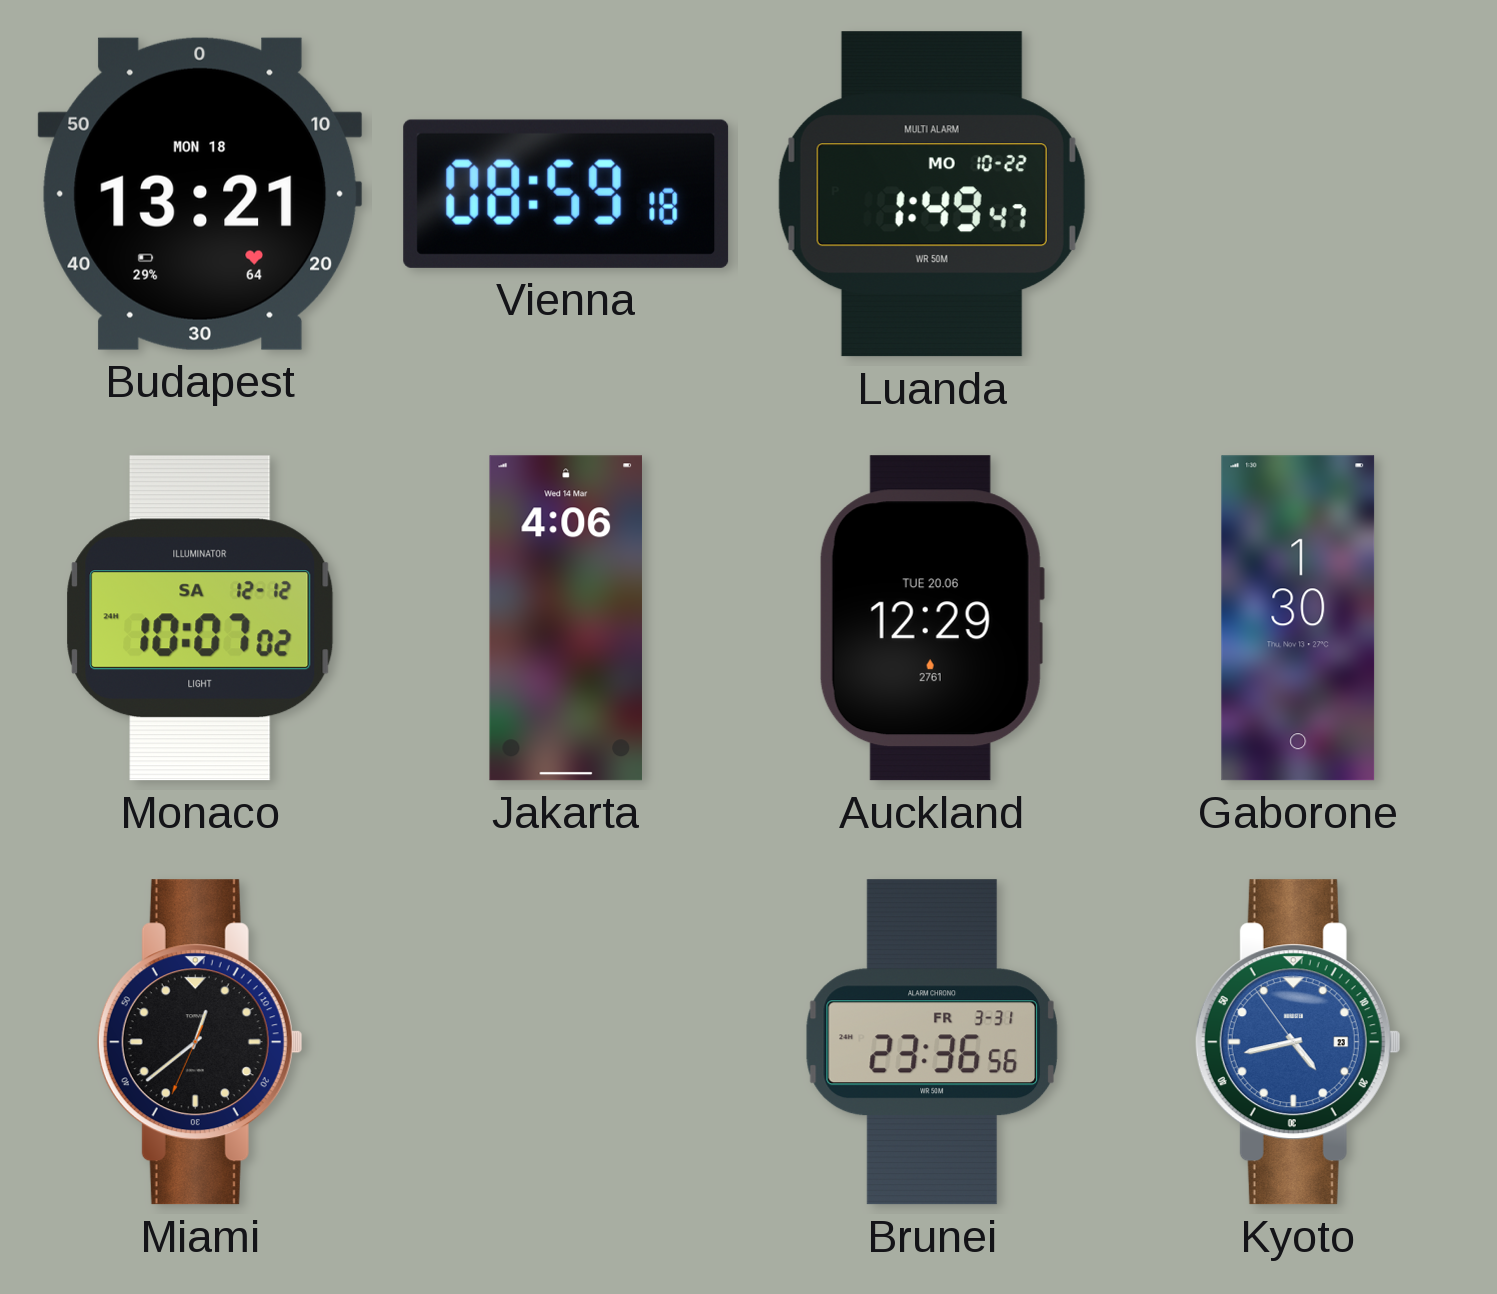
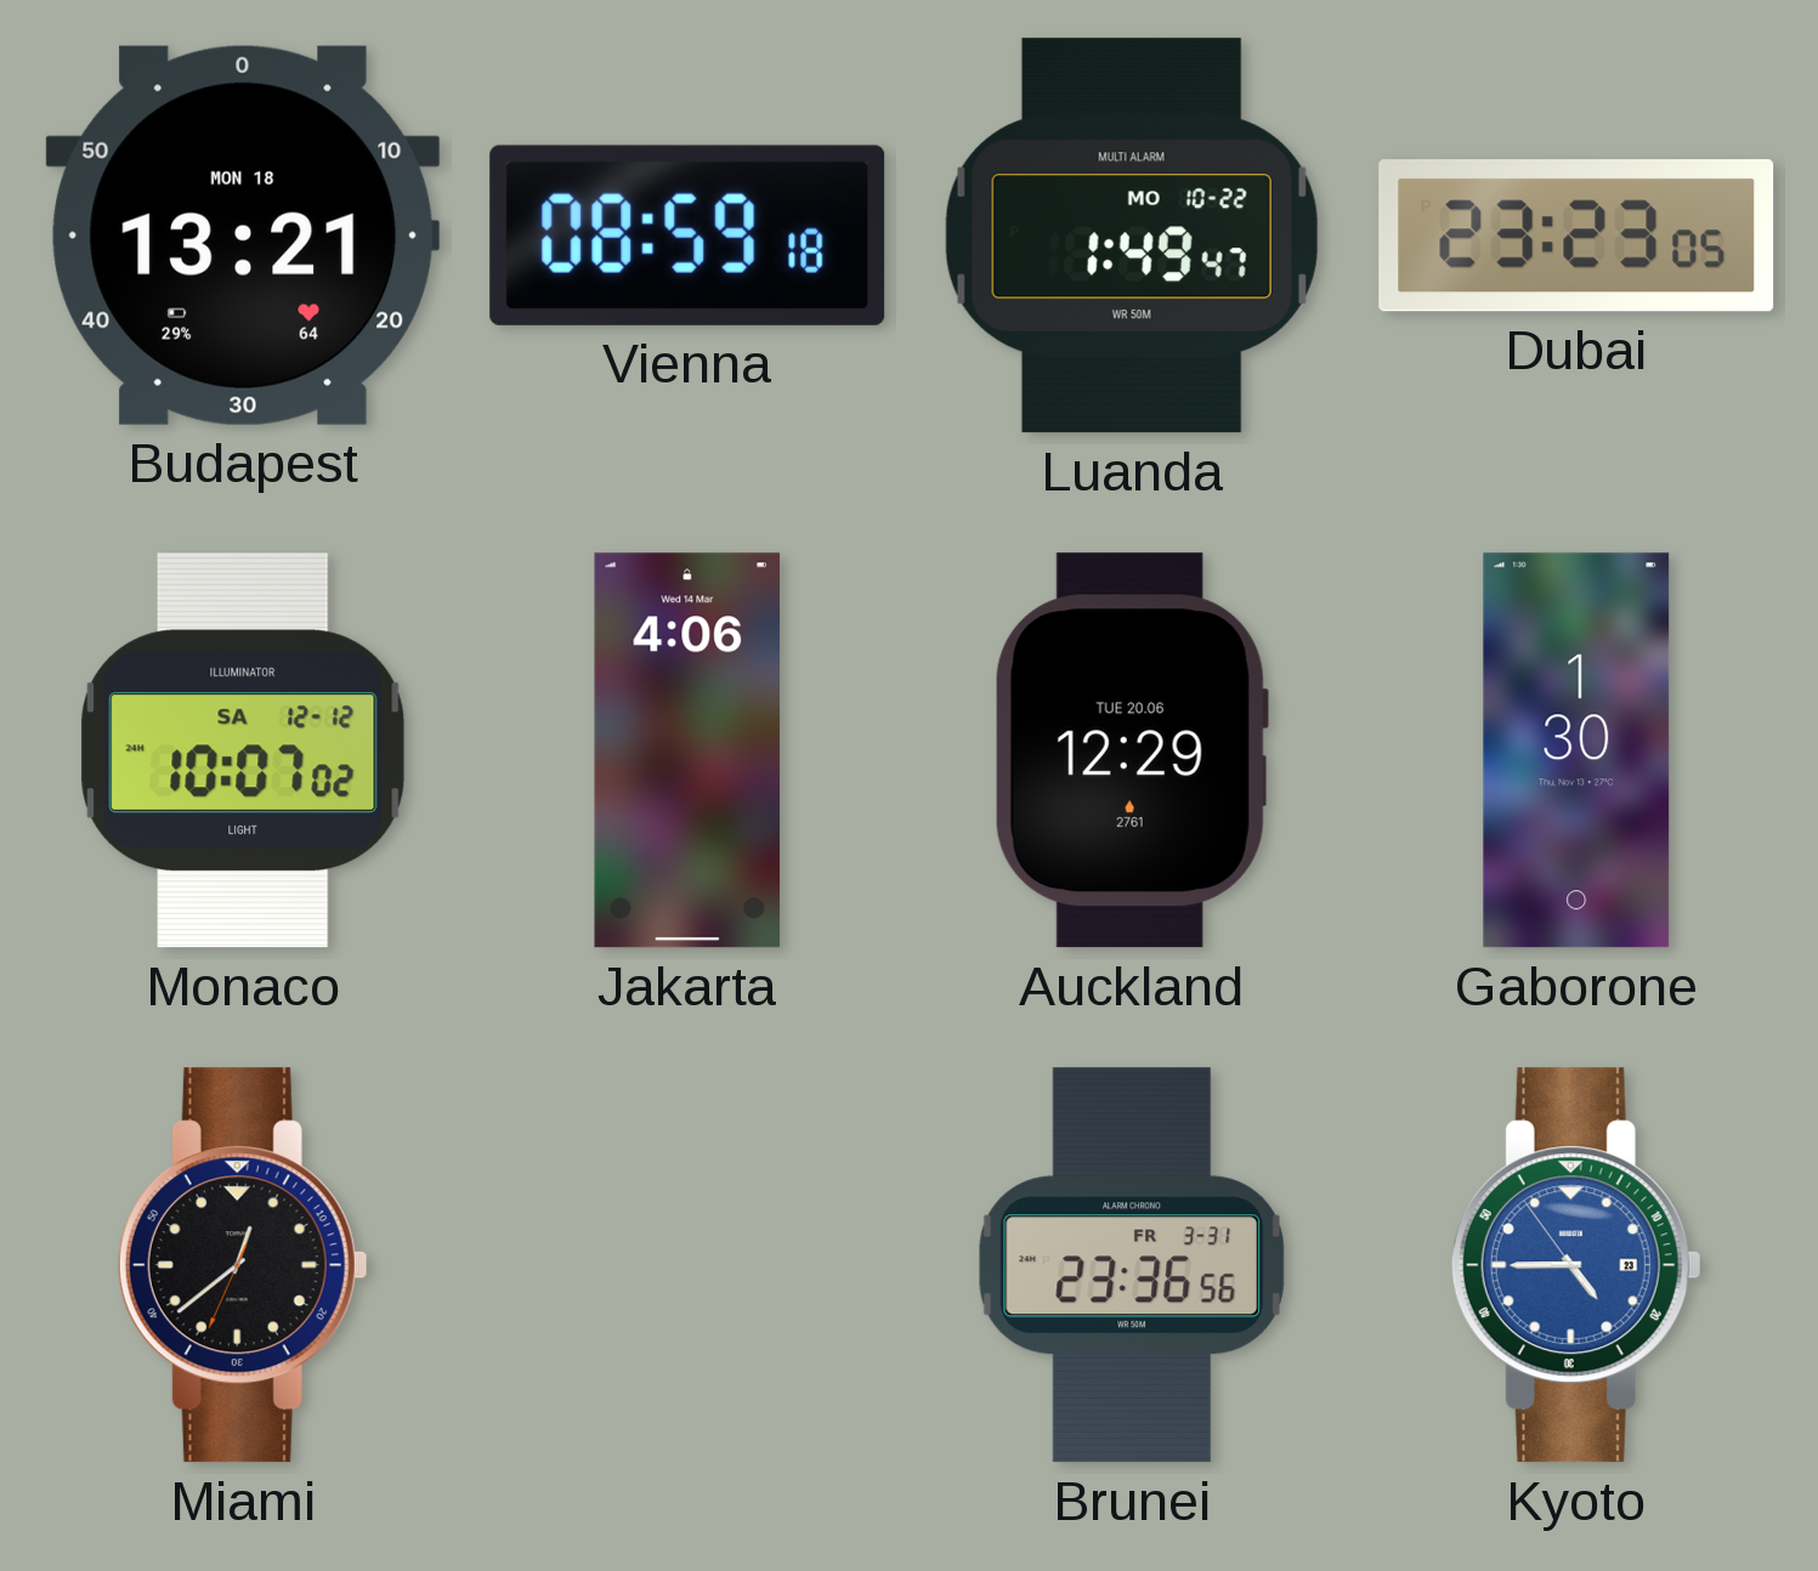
Dubai: none -> 23:23
Kyoto: 4:42 -> 4:44
